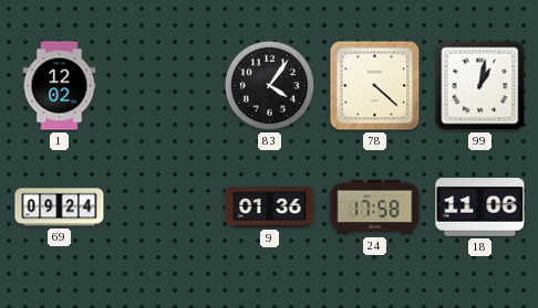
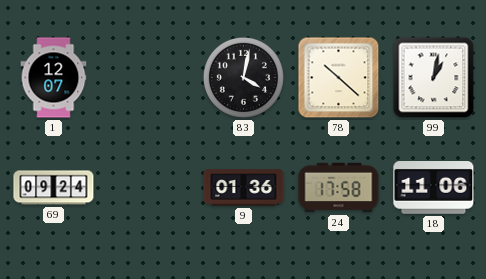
1: 12:02 -> 12:07
83: 4:06 -> 4:02
78: 4:22 -> 10:22
